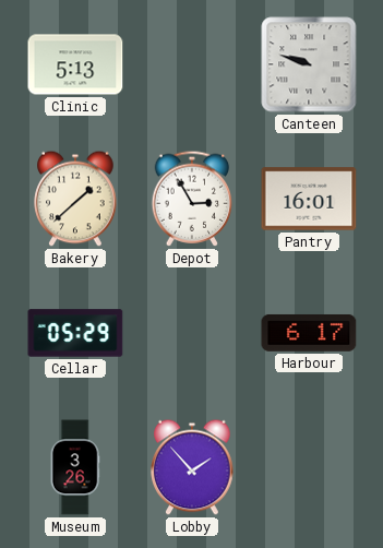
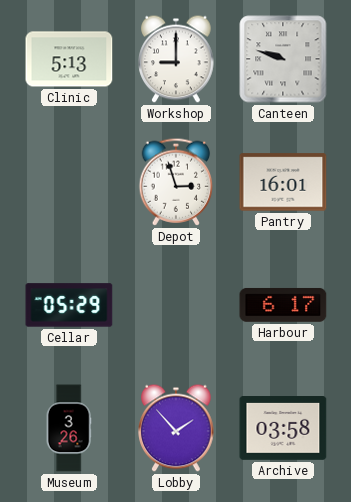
Workshop: none -> 9:00
Bakery: 1:38 -> none
Depot: 2:55 -> 2:57
Archive: none -> 03:58
